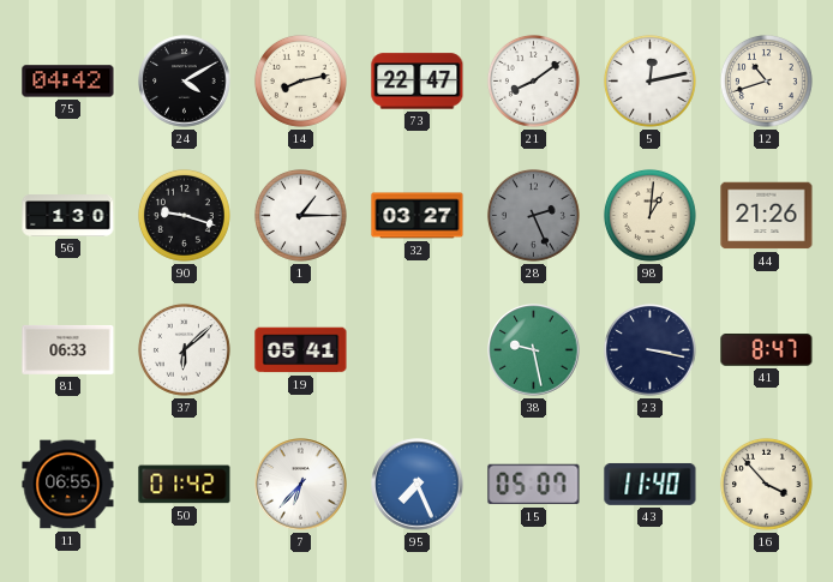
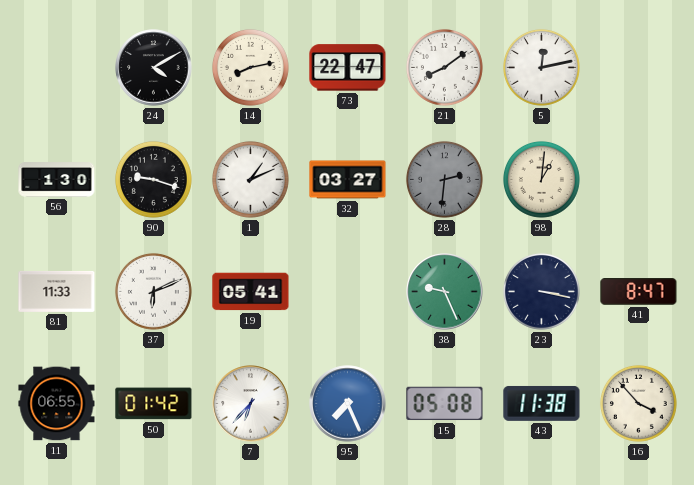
75: 04:42 -> none
12: 10:42 -> none
1: 1:15 -> 1:11
28: 2:26 -> 2:31
44: 21:26 -> none
81: 06:33 -> 11:33
37: 6:08 -> 6:11
38: 9:28 -> 9:26
15: 05:07 -> 05:08
43: 11:40 -> 11:38
